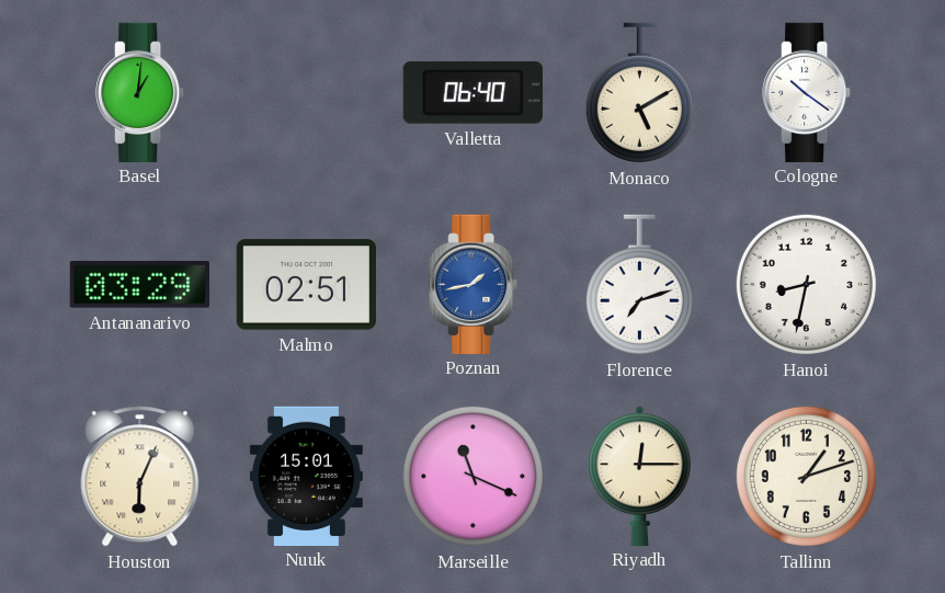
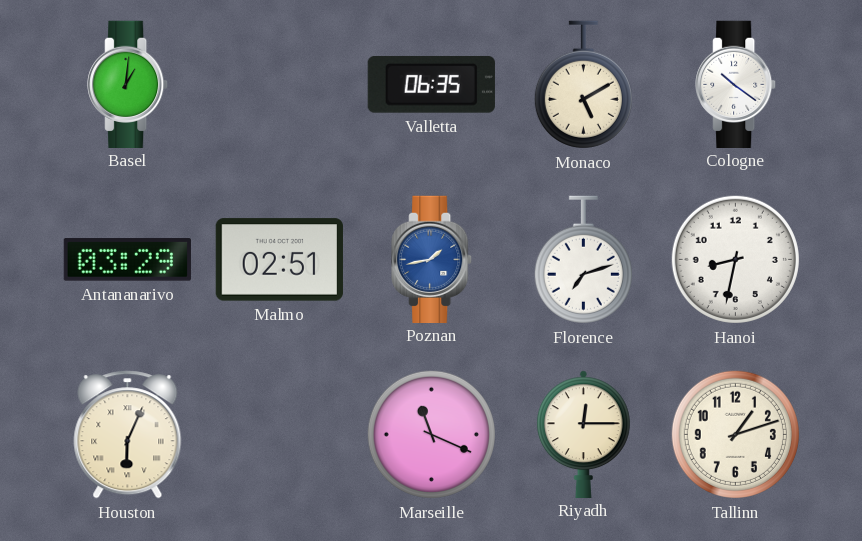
Valletta: 06:40 -> 06:35
Nuuk: 15:01 -> none
